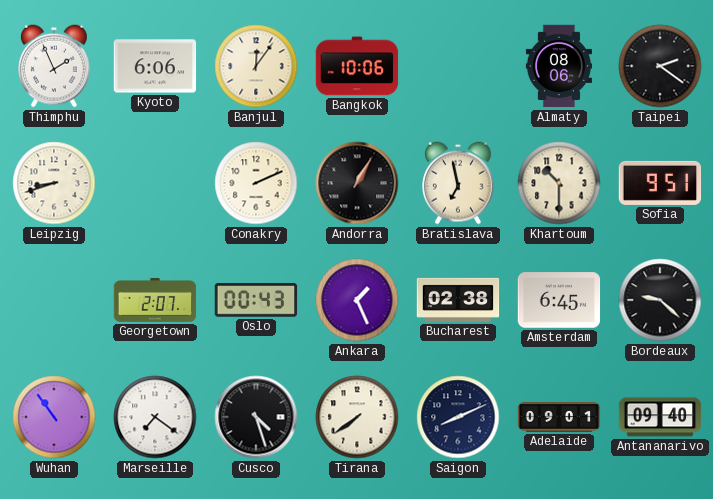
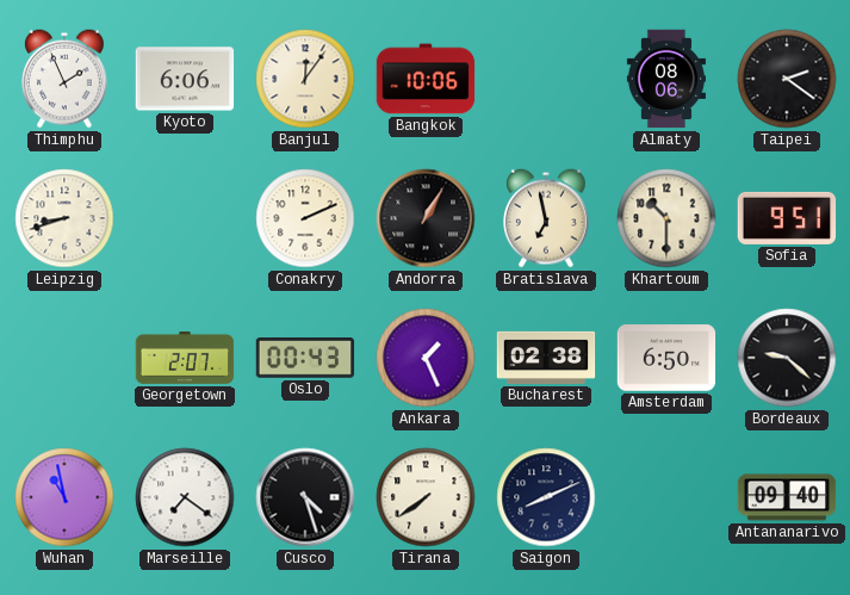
Amsterdam: 6:45 -> 6:50
Wuhan: 10:54 -> 10:58
Adelaide: 09:01 -> none
